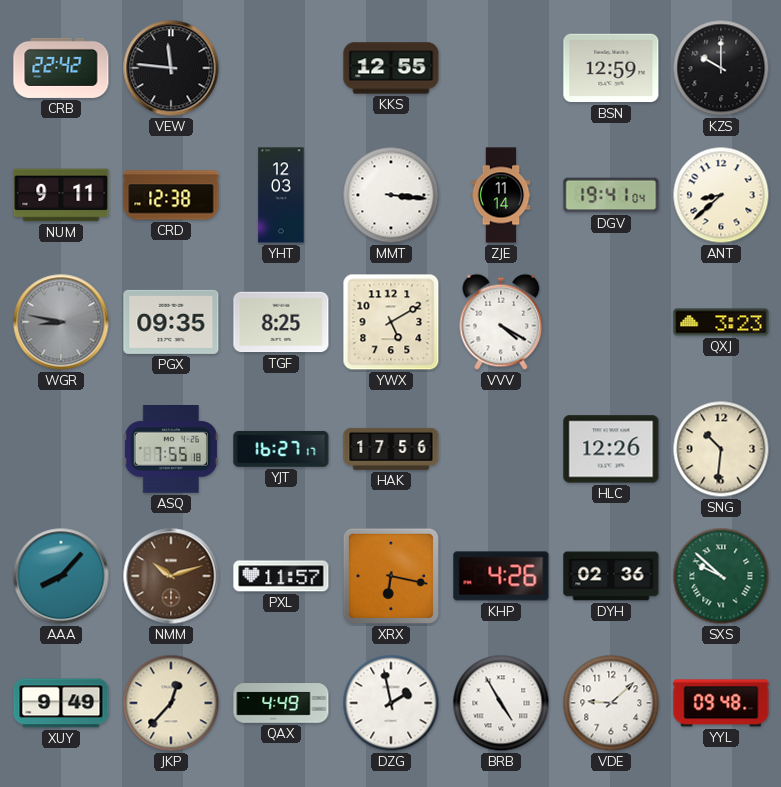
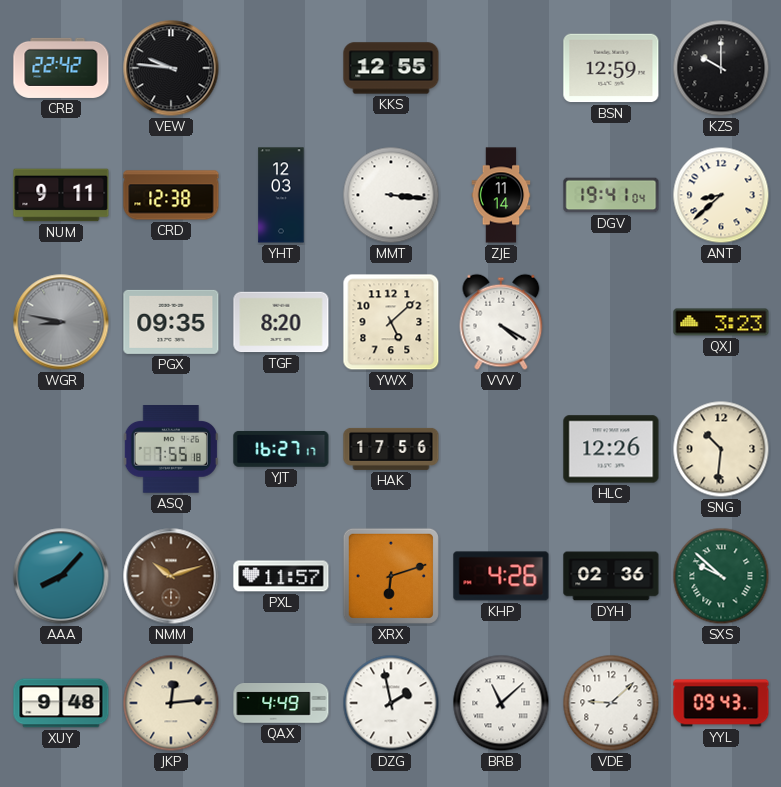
VEW: 11:46 -> 9:46
TGF: 8:25 -> 8:20
YWX: 5:10 -> 5:08
XRX: 6:17 -> 6:12
XUY: 9:49 -> 9:48
JKP: 12:37 -> 12:14
BRB: 4:55 -> 11:08
YYL: 09:48 -> 09:43
